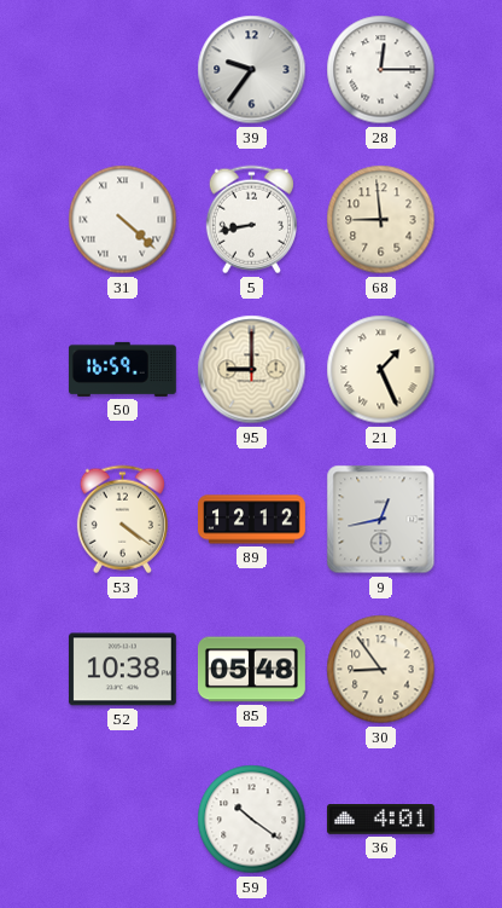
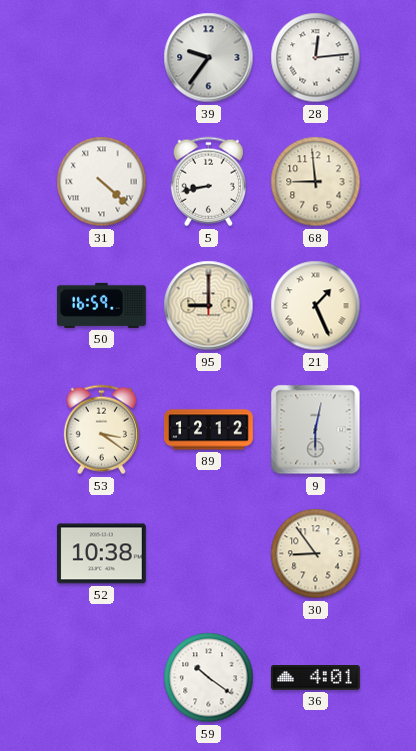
28: 12:15 -> 12:14
53: 4:21 -> 3:21
9: 12:43 -> 6:02
85: 05:48 -> none
